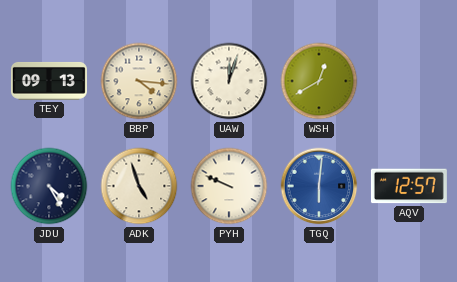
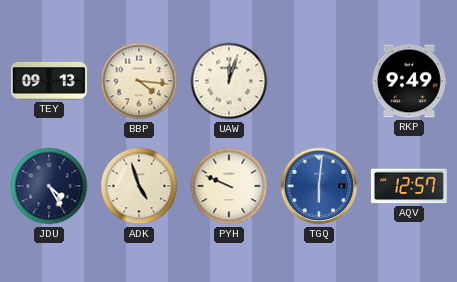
WSH: 12:40 -> none
RKP: none -> 9:49
